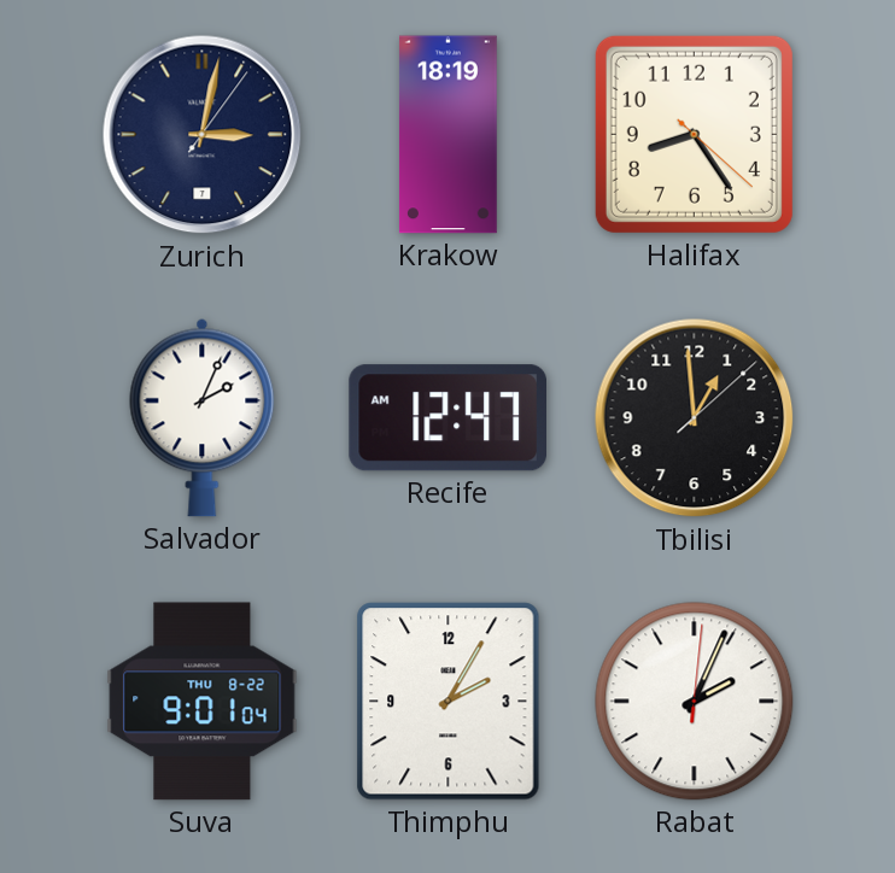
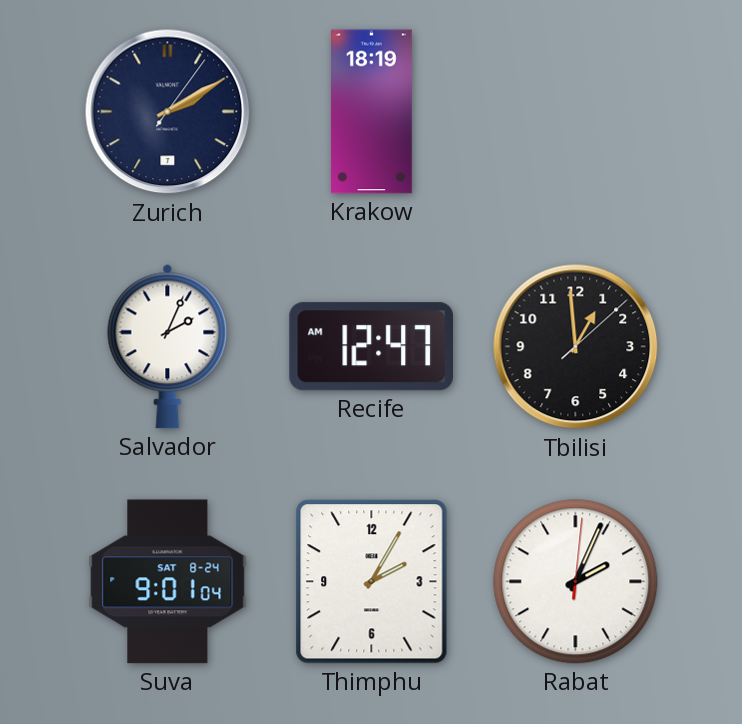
Zurich: 3:02 -> 2:10
Halifax: 8:24 -> none
Suva date: THU 8-22 -> SAT 8-24
